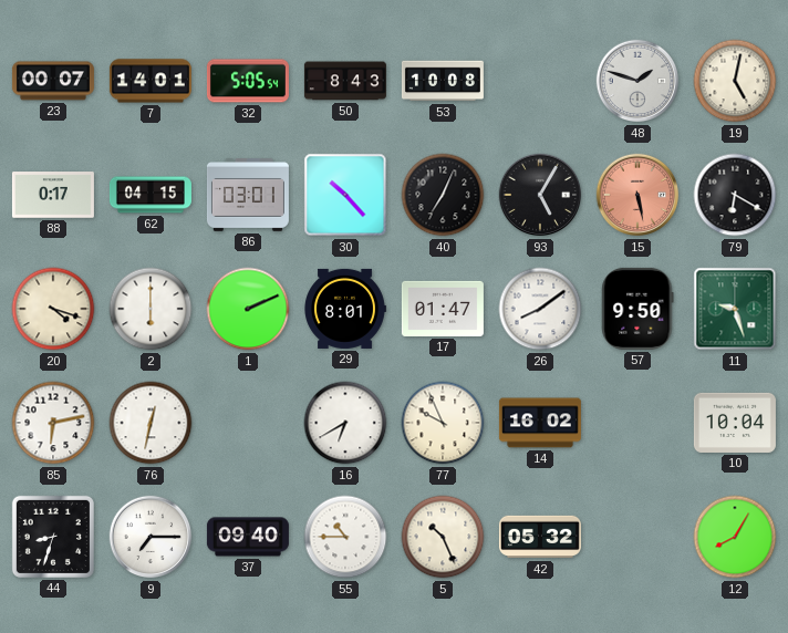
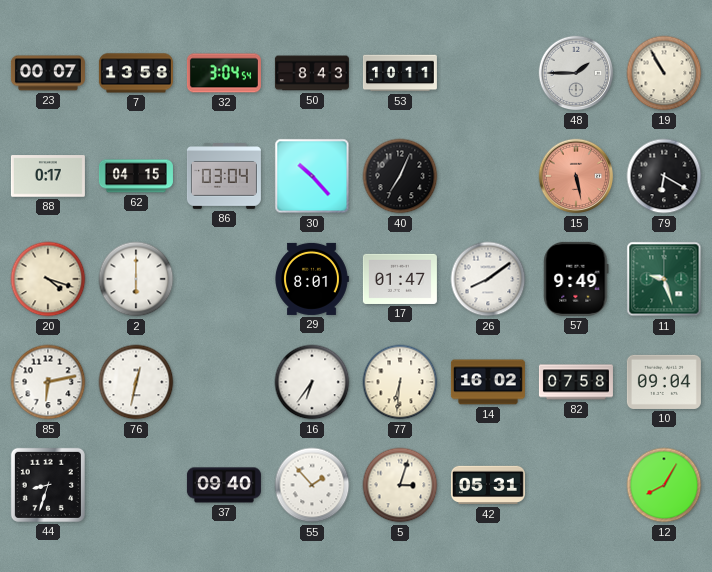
7: 14:01 -> 13:58
32: 5:05 -> 3:04
53: 10:08 -> 10:11
48: 1:48 -> 1:45
19: 5:02 -> 10:55
86: 03:01 -> 03:04
93: 5:05 -> none
1: 2:11 -> none
57: 9:50 -> 9:49
16: 6:40 -> 6:36
77: 9:56 -> 6:31
82: none -> 07:58
10: 10:04 -> 09:04
9: 7:15 -> none
55: 10:45 -> 1:53
5: 10:26 -> 3:03
42: 05:32 -> 05:31
